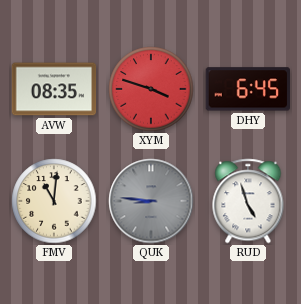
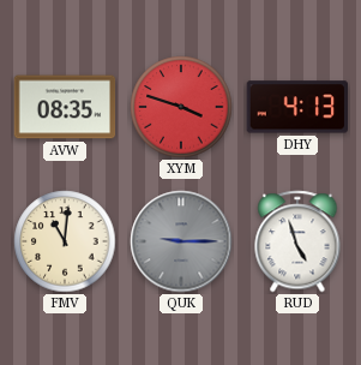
DHY: 6:45 -> 4:13
QUK: 8:46 -> 9:15
